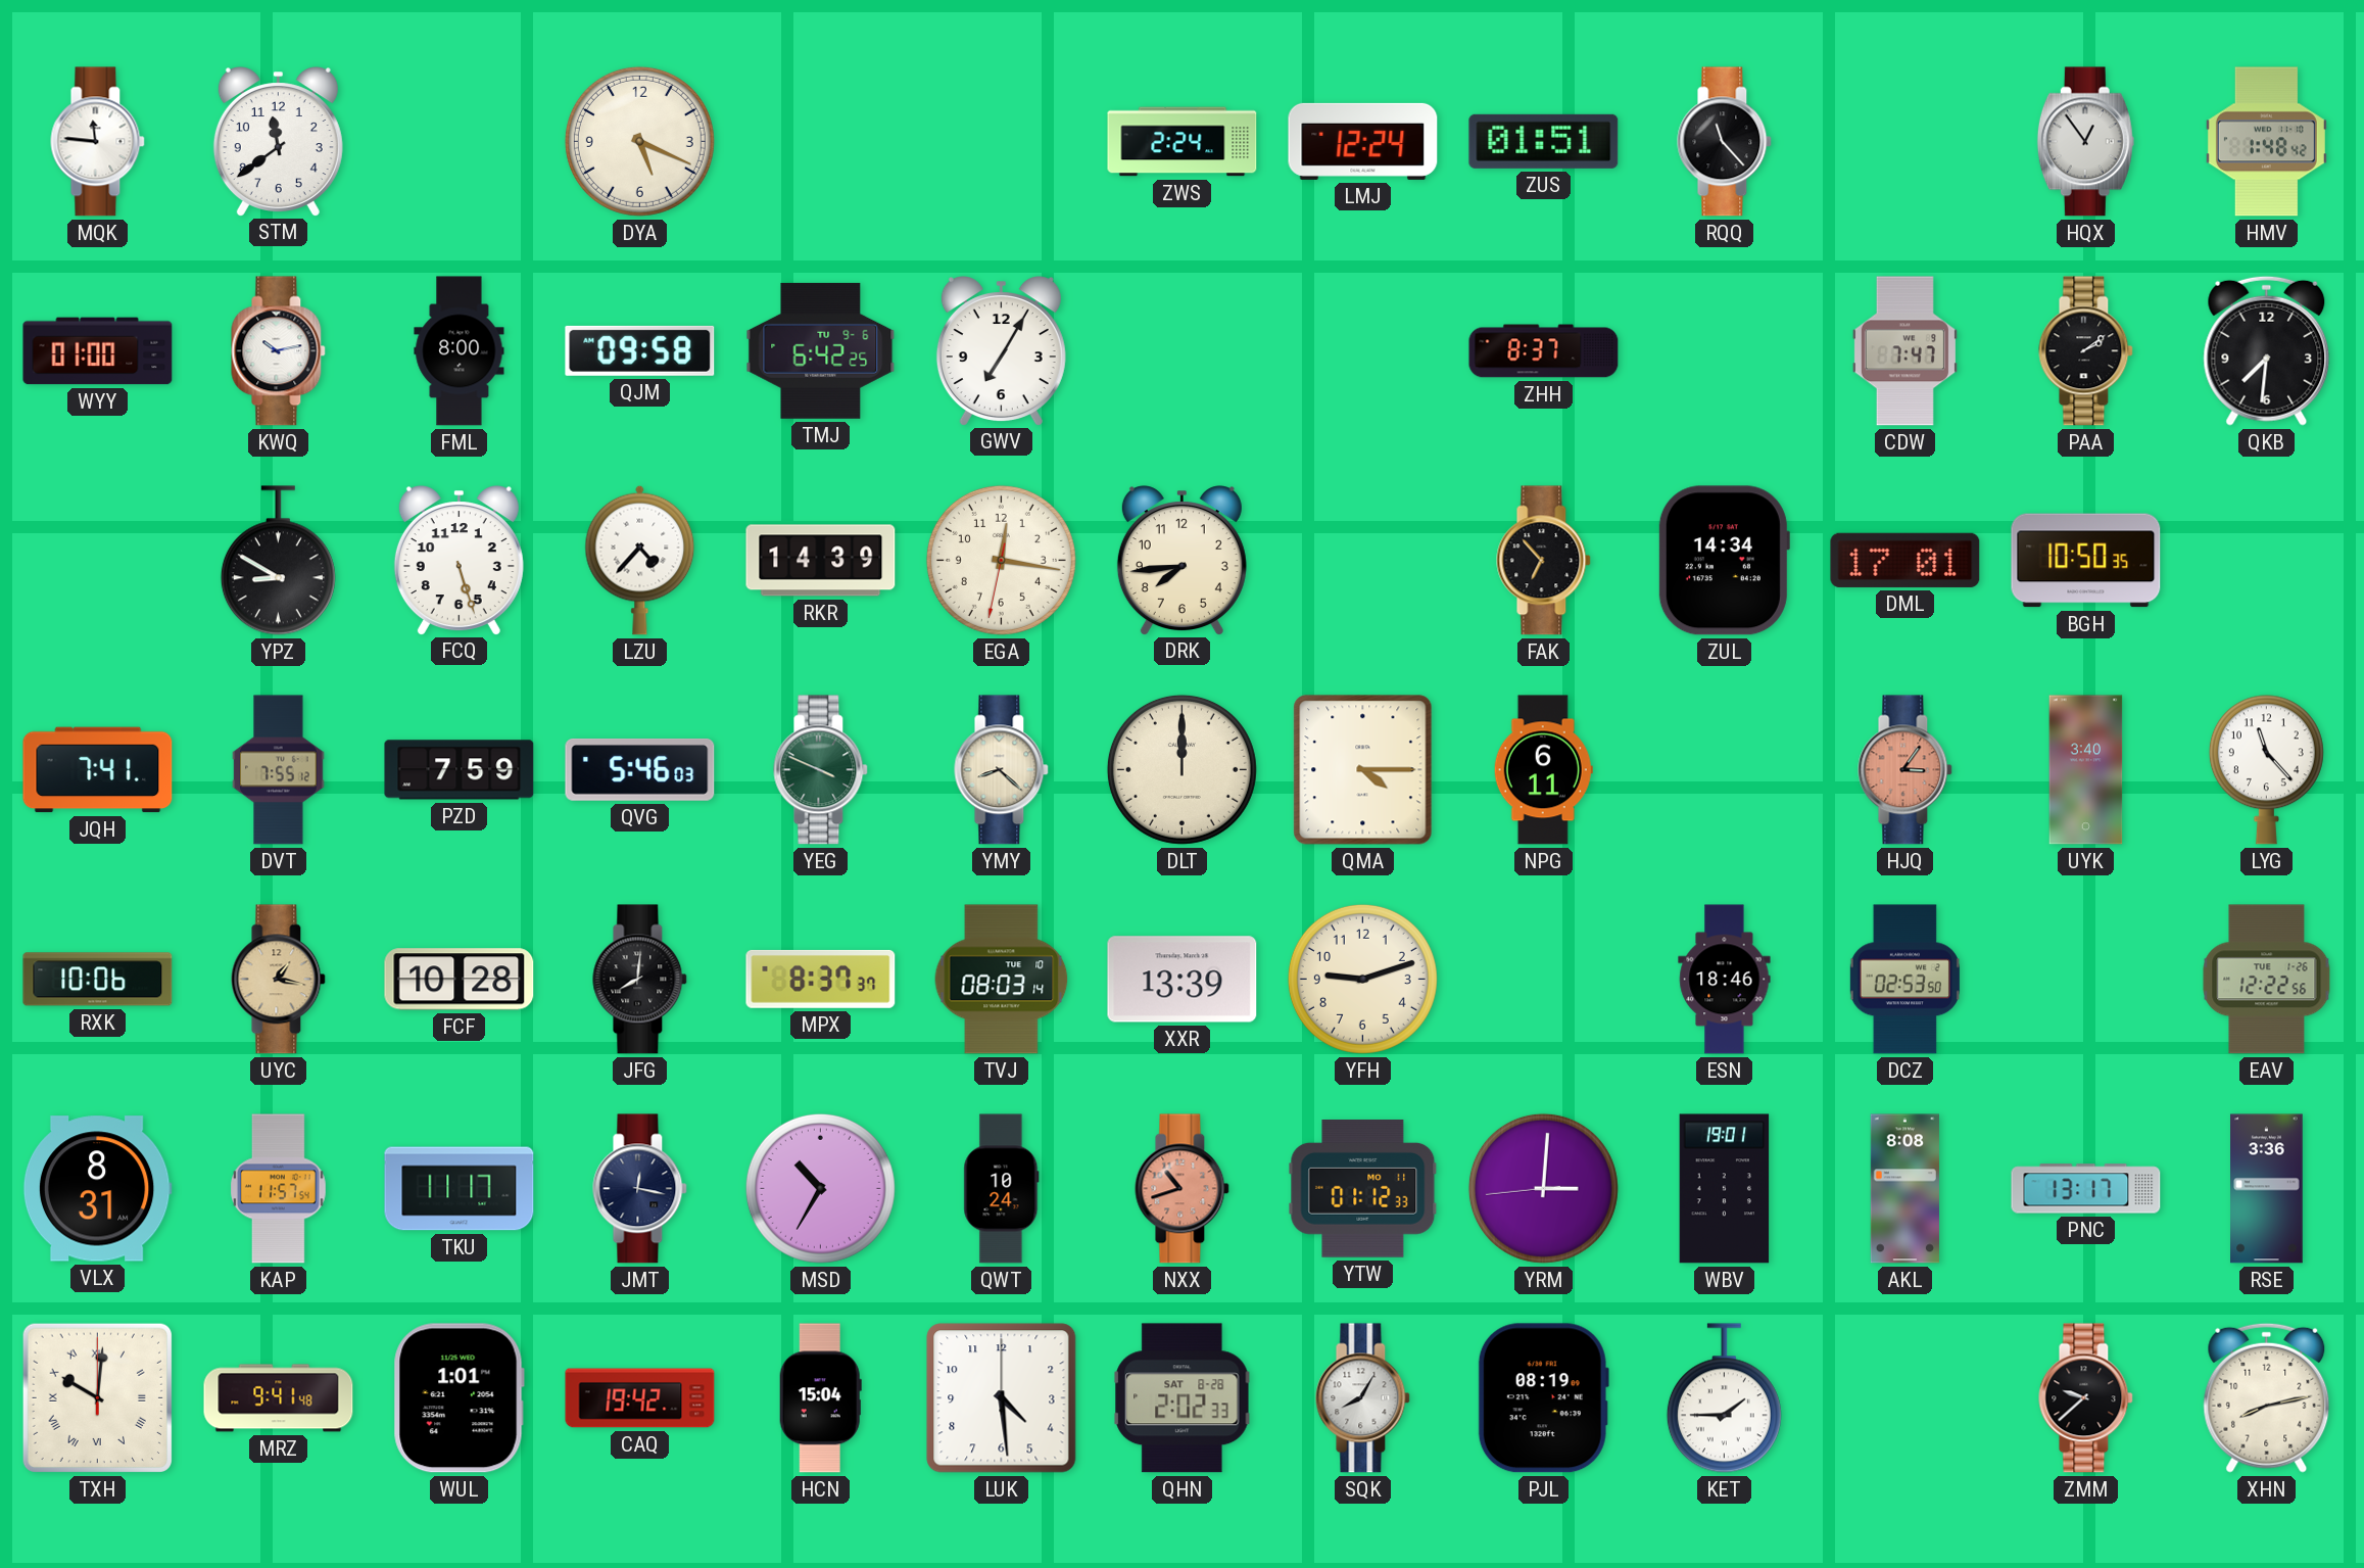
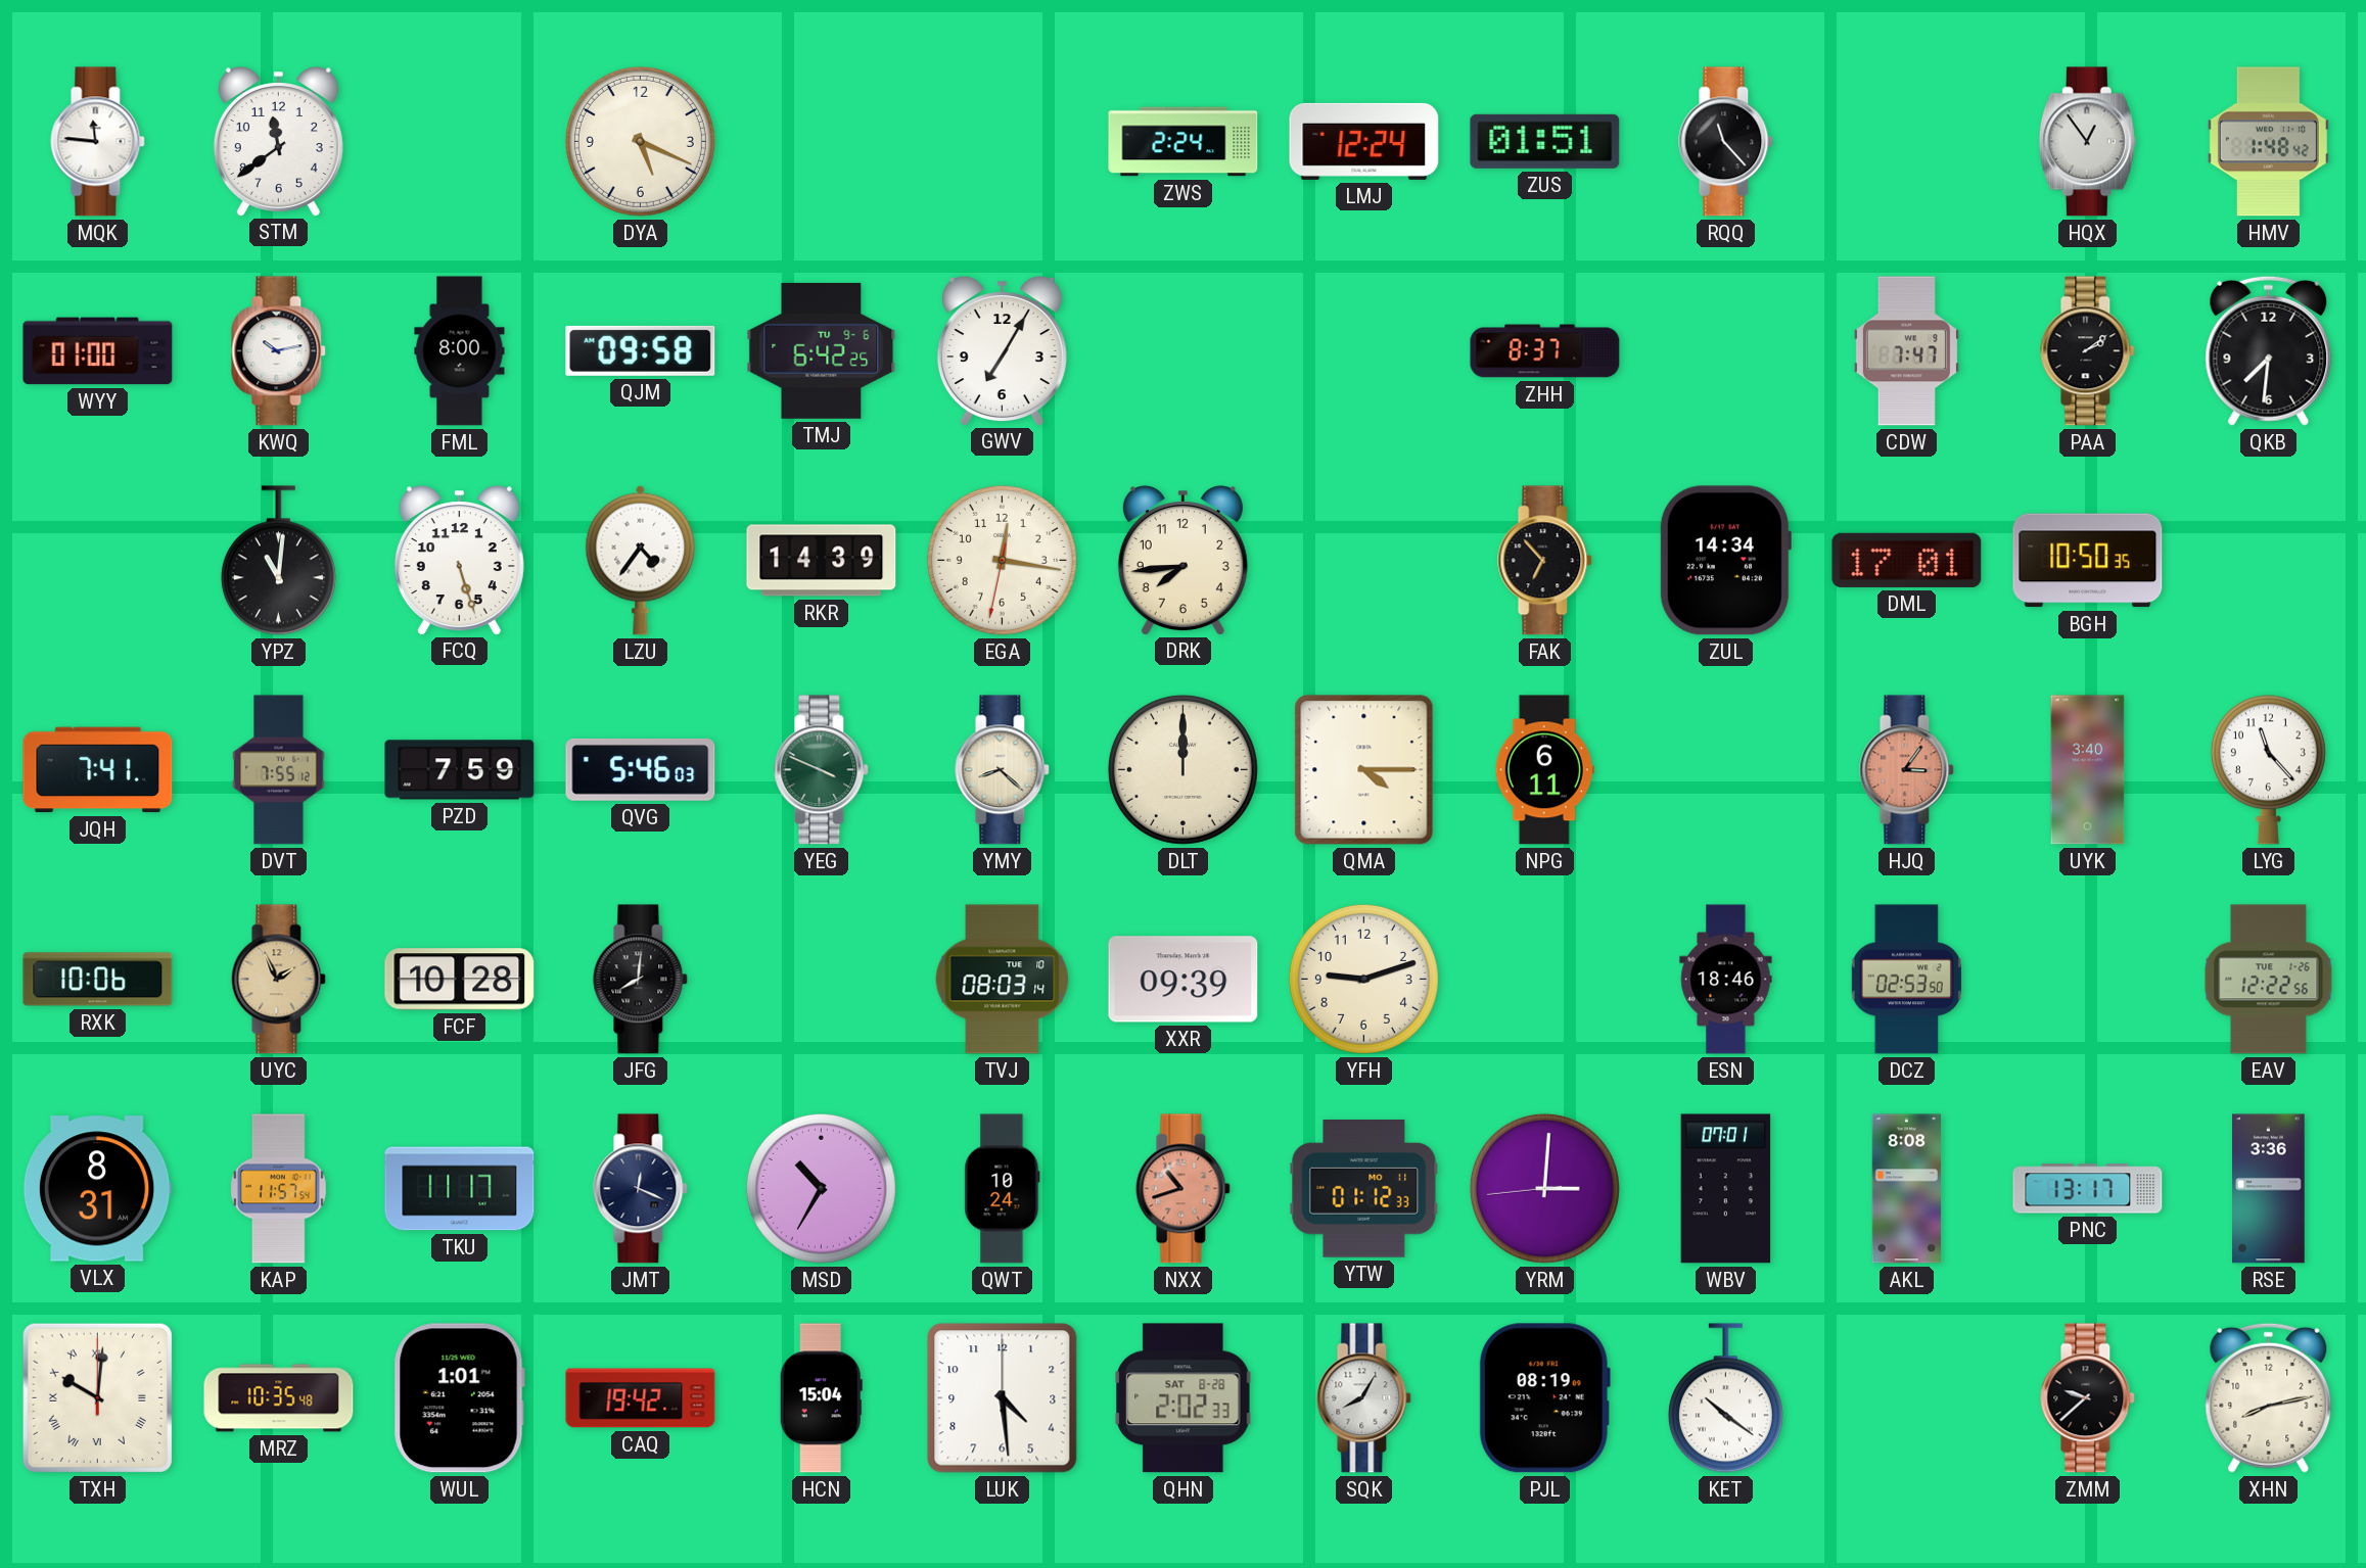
YPZ: 8:50 -> 11:01
LZU: 4:37 -> 4:36
UYC: 1:17 -> 1:56
MPX: 8:37 -> none
XXR: 13:39 -> 09:39
JMT: 12:17 -> 12:19
WBV: 19:01 -> 07:01
MRZ: 9:41 -> 10:35
KET: 1:45 -> 10:21
